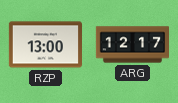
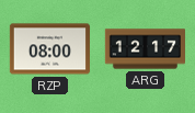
RZP: 13:00 -> 08:00
